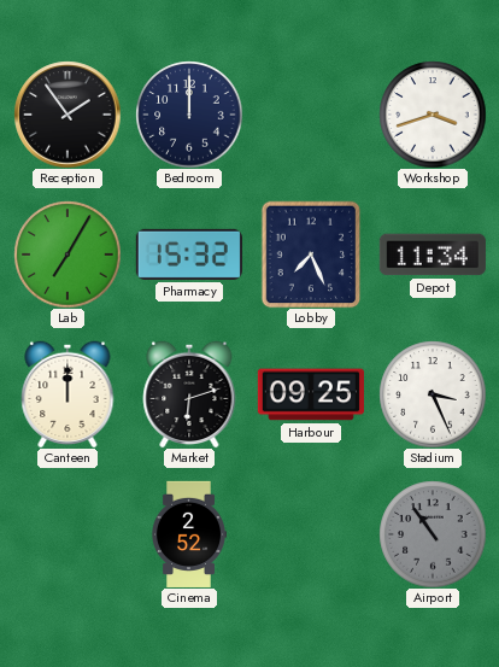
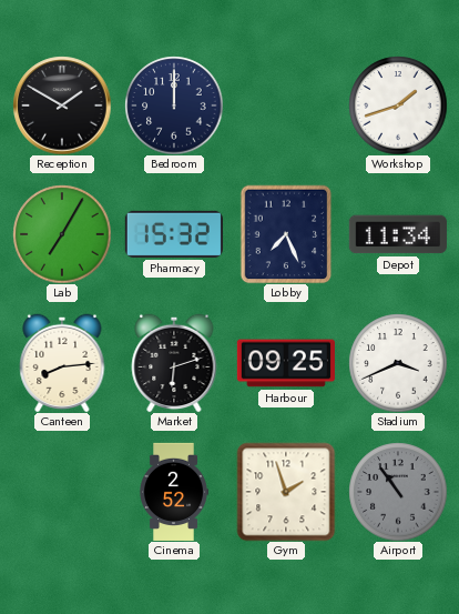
Reception: 1:54 -> 1:50
Workshop: 3:42 -> 1:42
Canteen: 12:00 -> 8:14
Stadium: 3:26 -> 3:41
Gym: none -> 1:57
